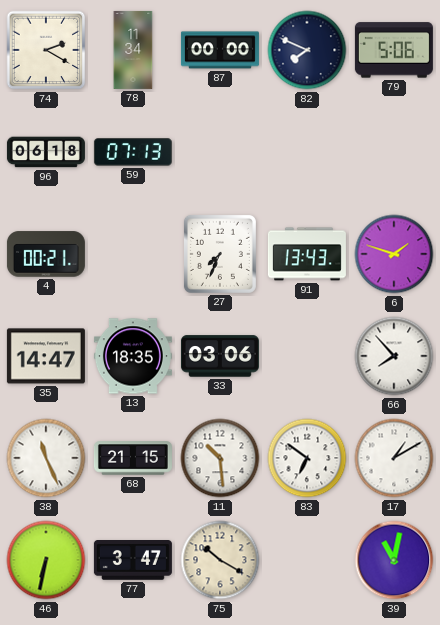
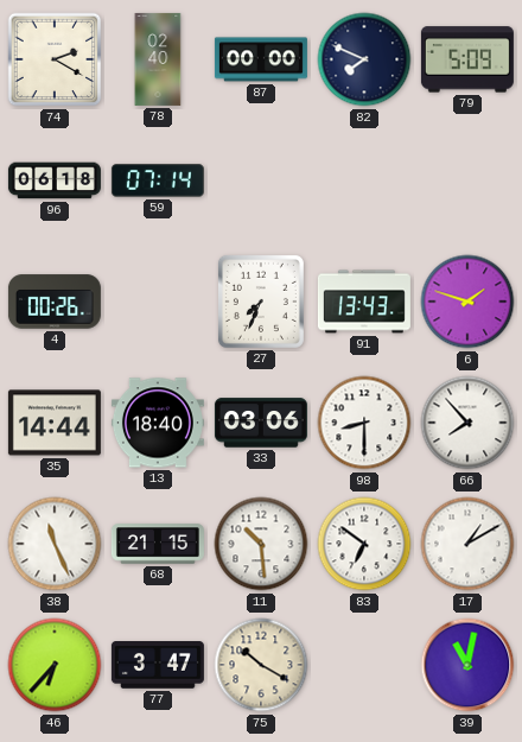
78: 11:34 -> 02:40
79: 5:06 -> 5:09
59: 07:13 -> 07:14
4: 00:21 -> 00:26
35: 14:47 -> 14:44
13: 18:35 -> 18:40
98: none -> 8:30
46: 6:32 -> 6:37
